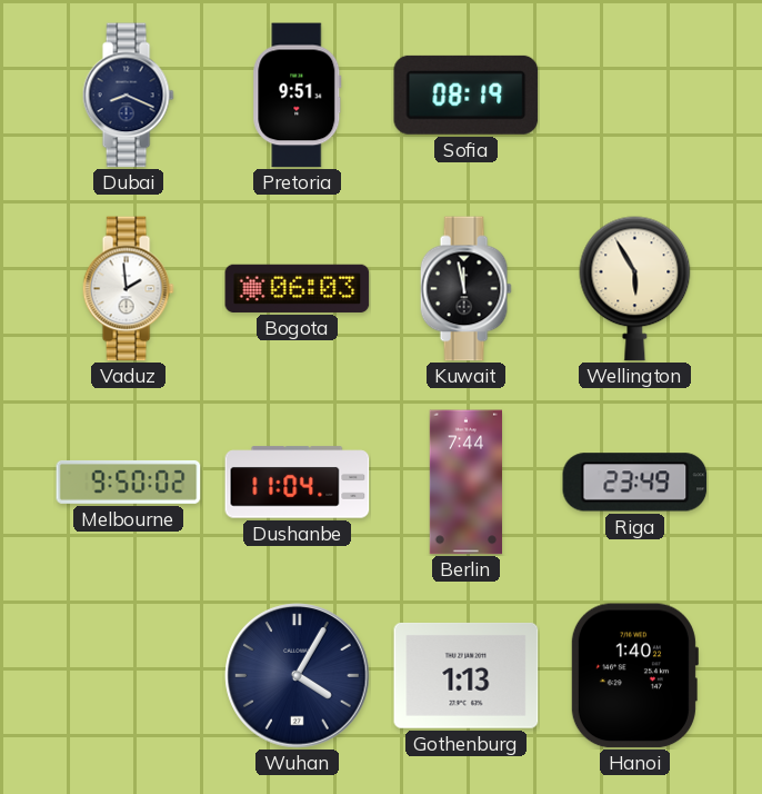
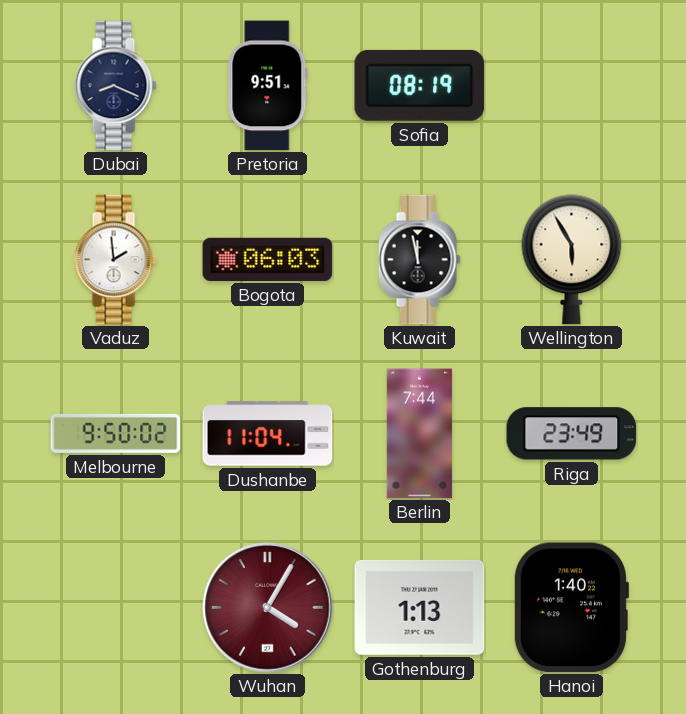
Wuhan dial: navy -> burgundy
